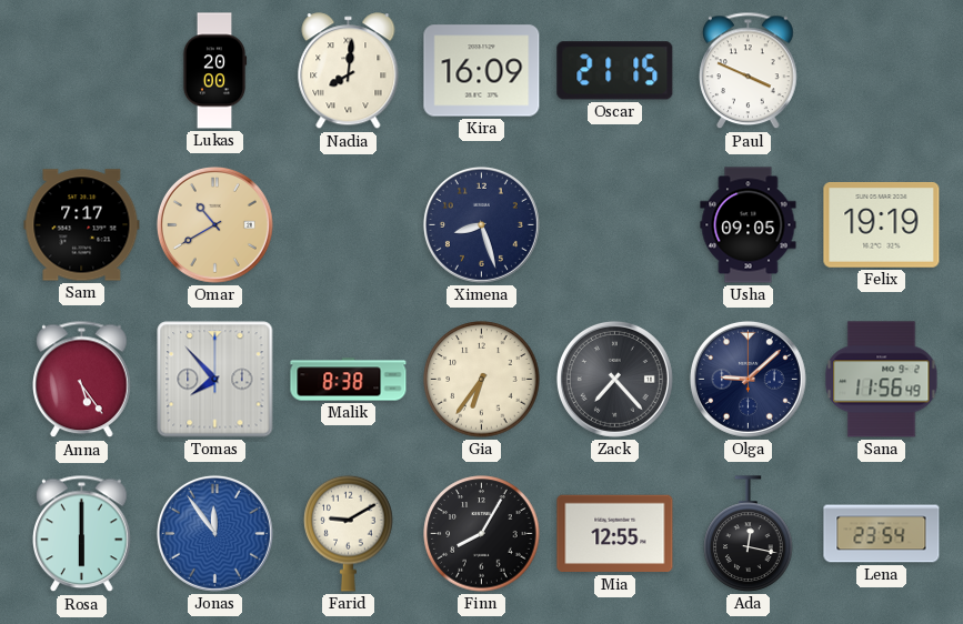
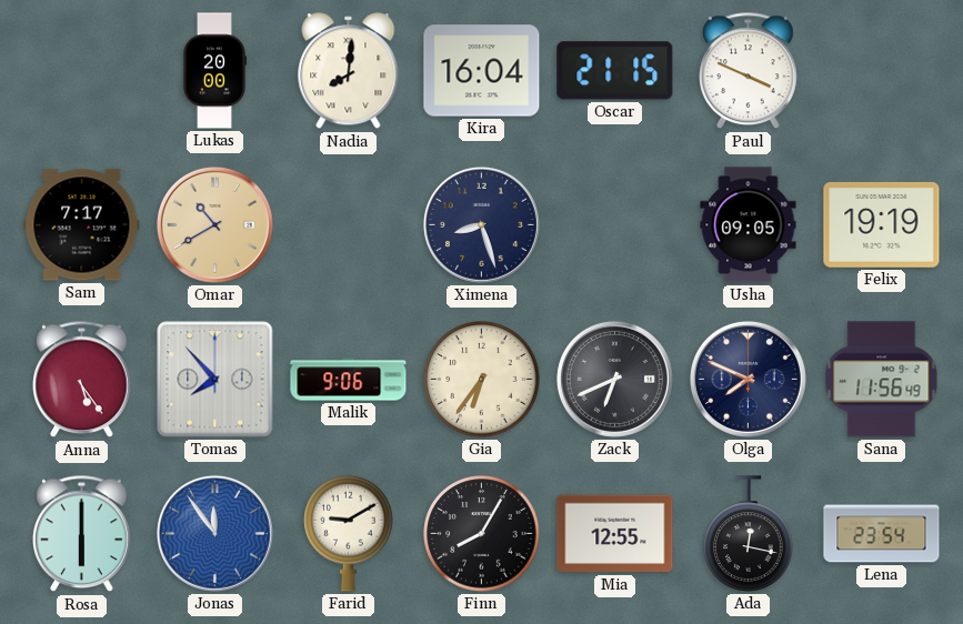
Kira: 16:09 -> 16:04
Malik: 8:38 -> 9:06
Zack: 7:23 -> 6:41
Olga: 9:08 -> 7:49
